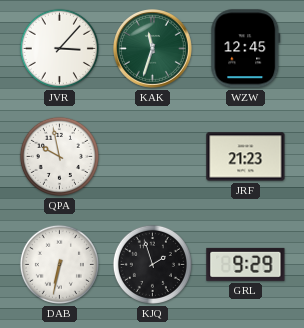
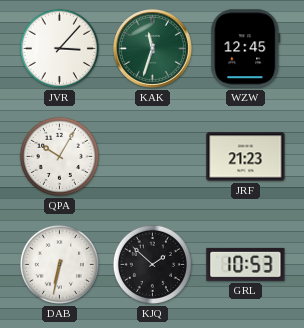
QPA: 9:58 -> 10:05
KJQ: 1:57 -> 1:52
GRL: 9:29 -> 10:53
